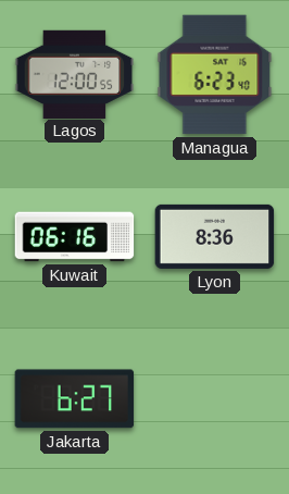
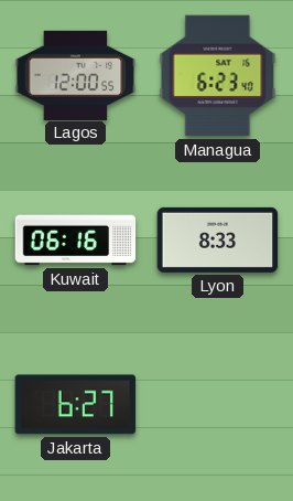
Lyon: 8:36 -> 8:33
